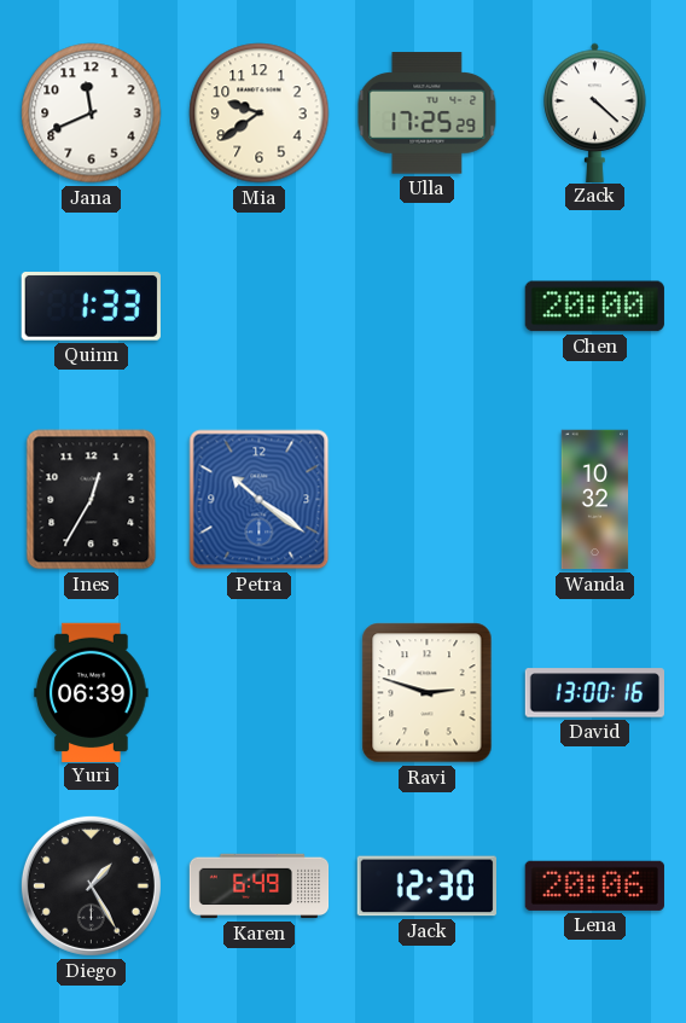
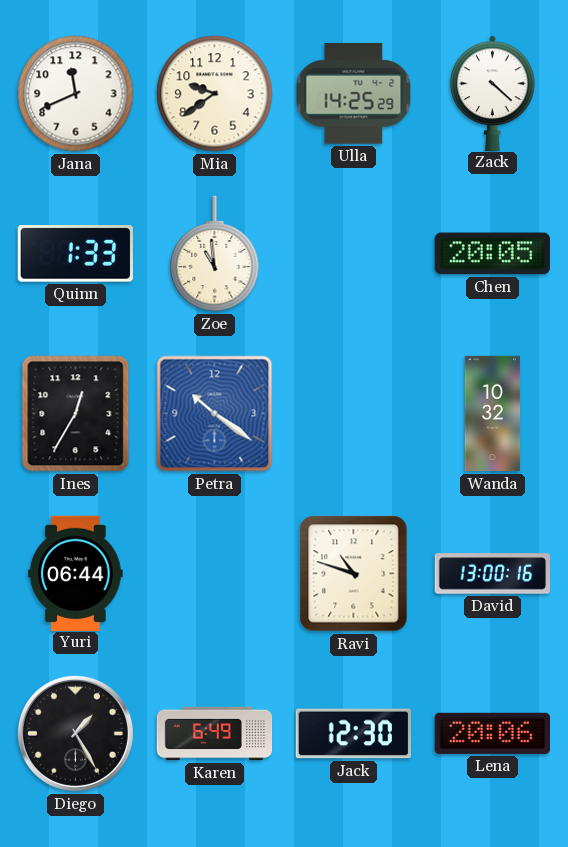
Ulla: 17:25 -> 14:25
Zoe: none -> 10:59
Chen: 20:00 -> 20:05
Yuri: 06:39 -> 06:44
Ravi: 2:48 -> 10:48
